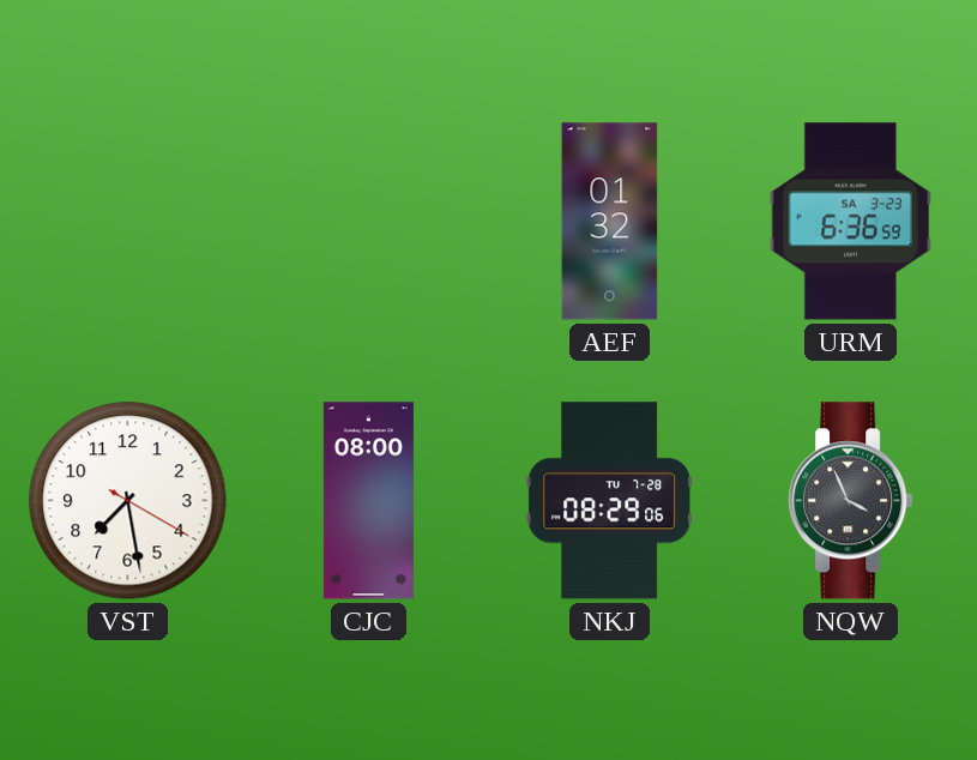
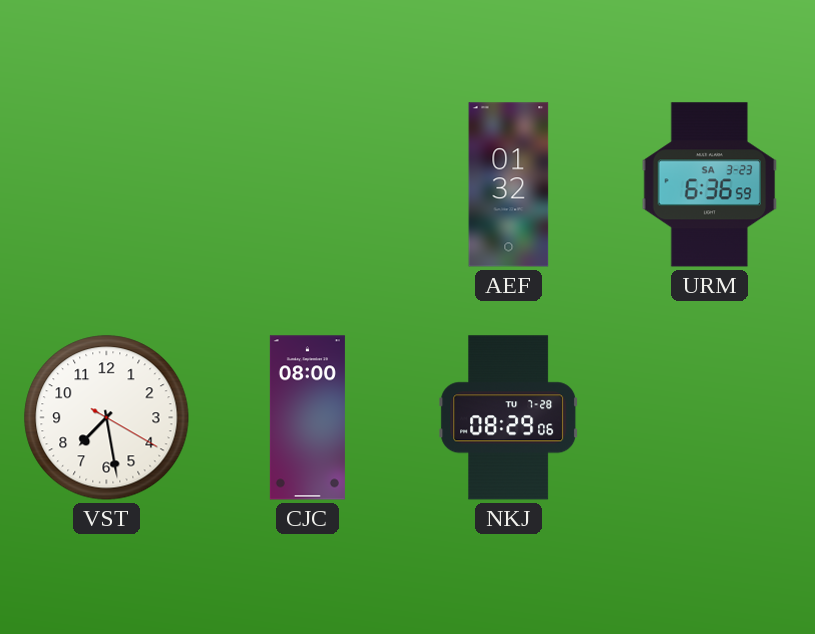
NQW: 3:56 -> none
